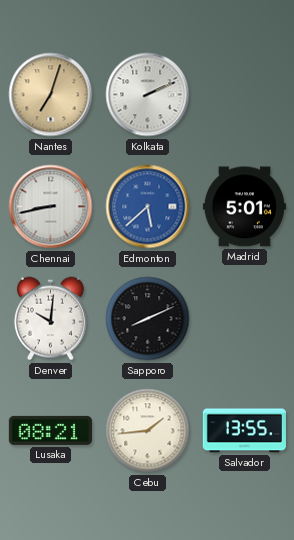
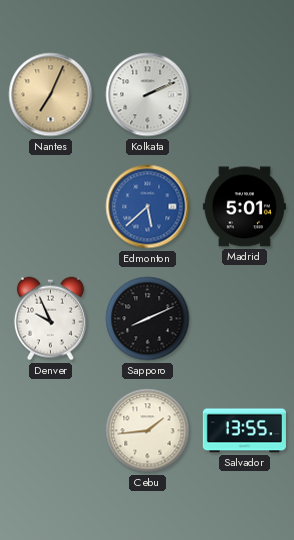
Nantes: 7:03 -> 7:04
Chennai: 8:43 -> none
Denver: 10:01 -> 9:56
Lusaka: 08:21 -> none
